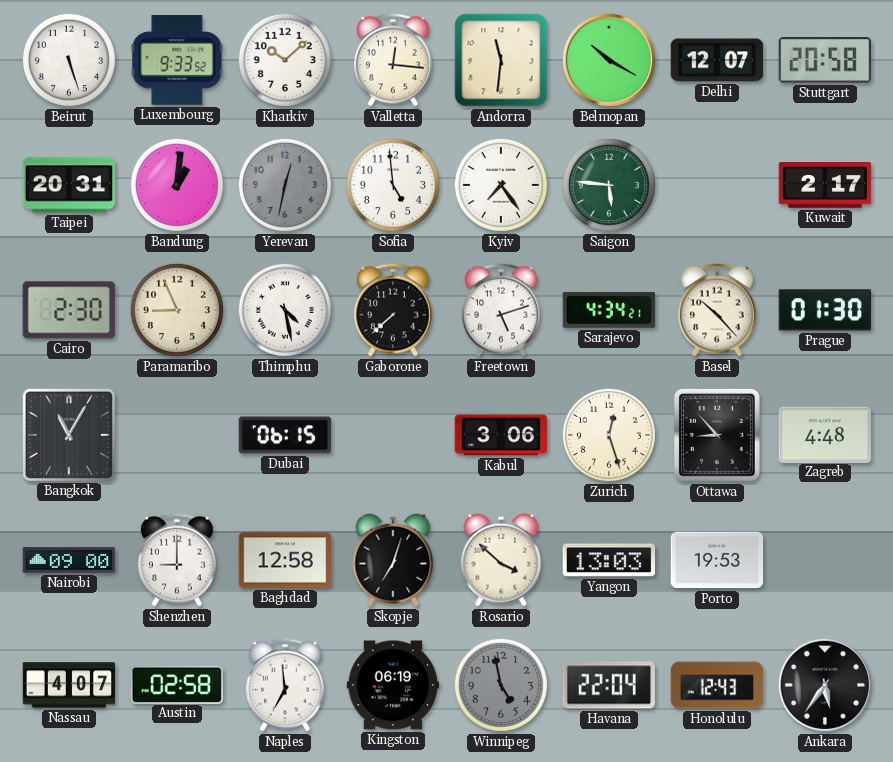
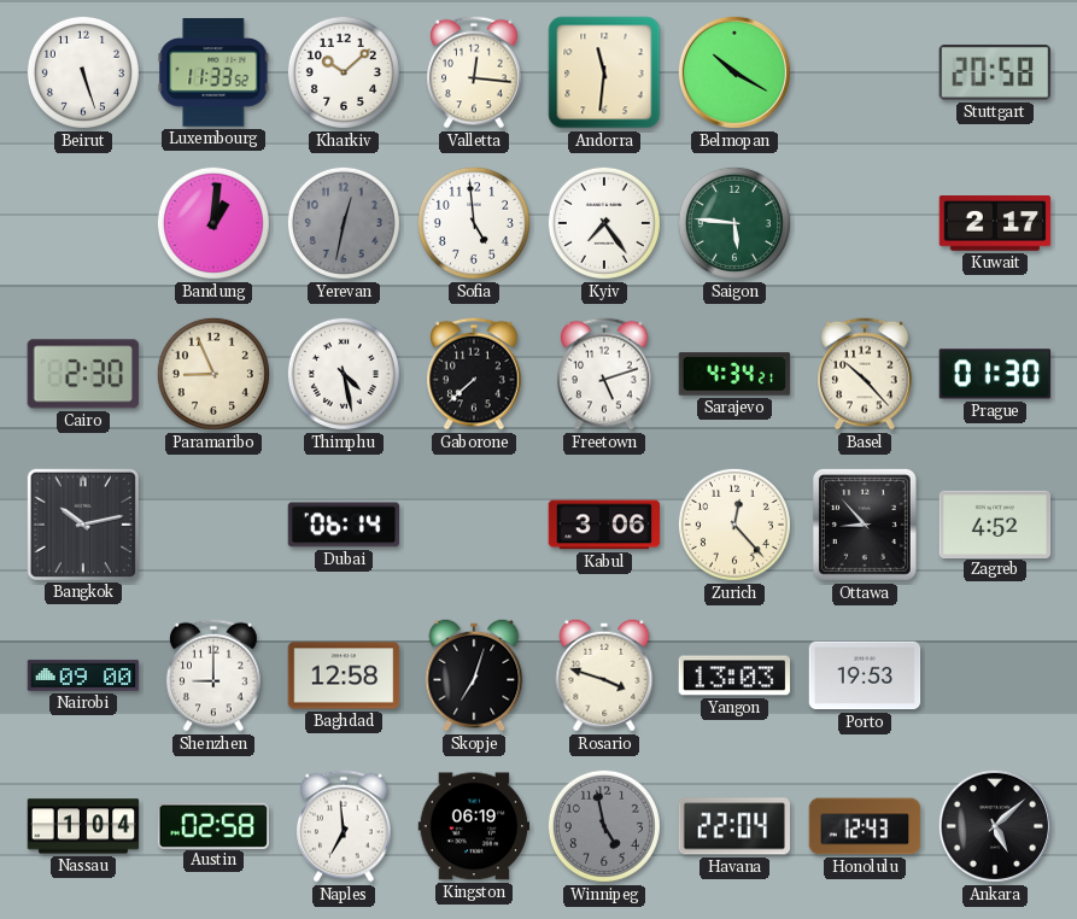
Luxembourg: 9:33 -> 11:33
Delhi: 12:07 -> none
Taipei: 20:31 -> none
Bangkok: 11:05 -> 10:13
Dubai: 06:15 -> 06:14
Zurich: 12:27 -> 12:23
Zagreb: 4:48 -> 4:52
Rosario: 3:52 -> 3:48
Nassau: 4:07 -> 1:04
Ankara: 5:36 -> 5:08
